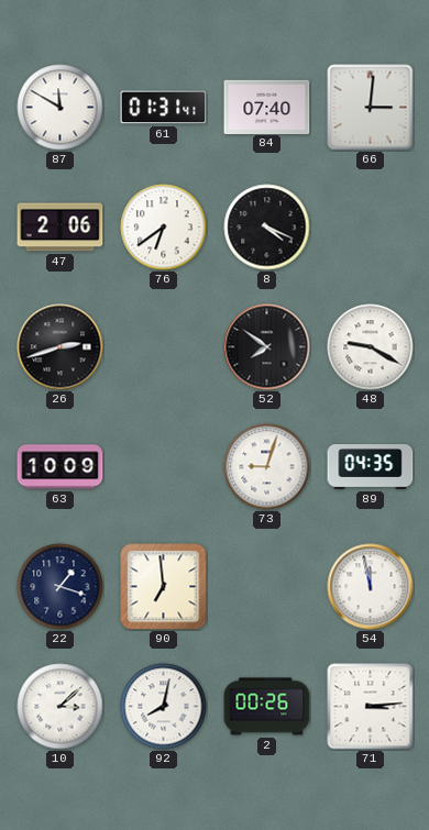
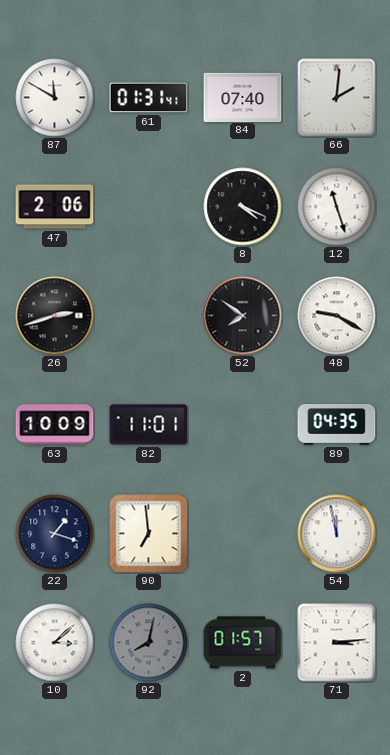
66: 3:01 -> 2:01
76: 6:39 -> none
12: none -> 11:27
82: none -> 11:01
73: 9:03 -> none
92 dial: white -> grey
2: 00:26 -> 01:57
